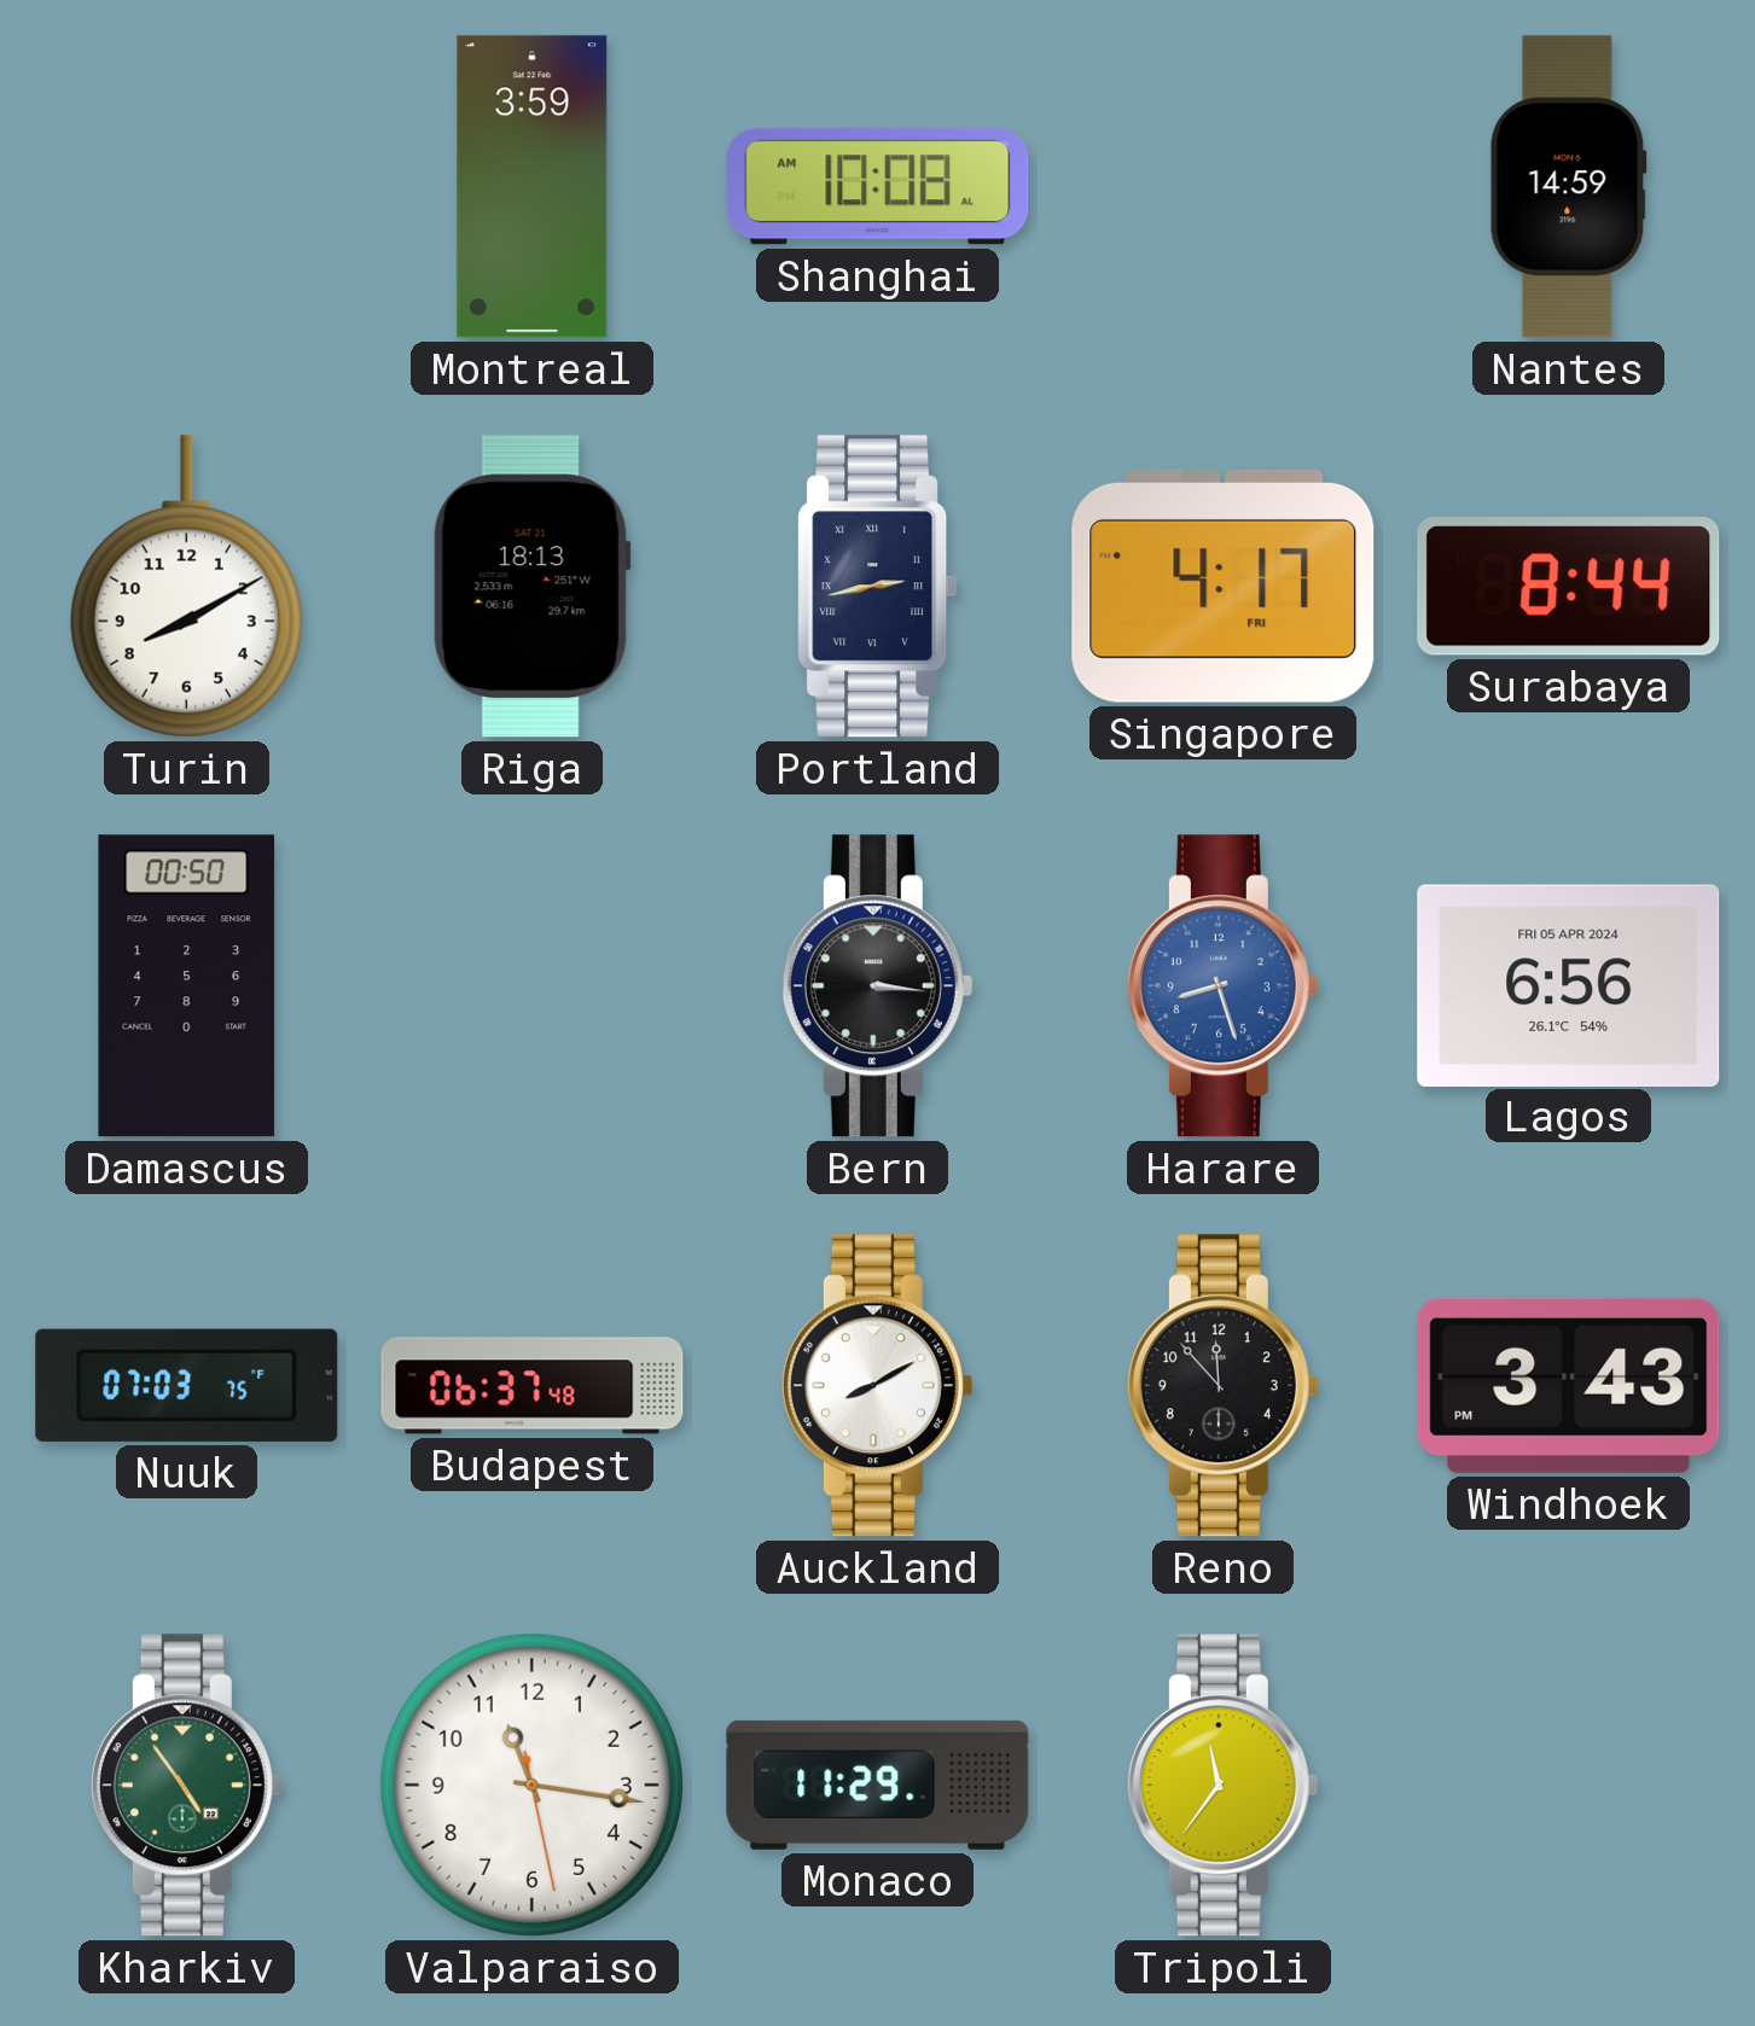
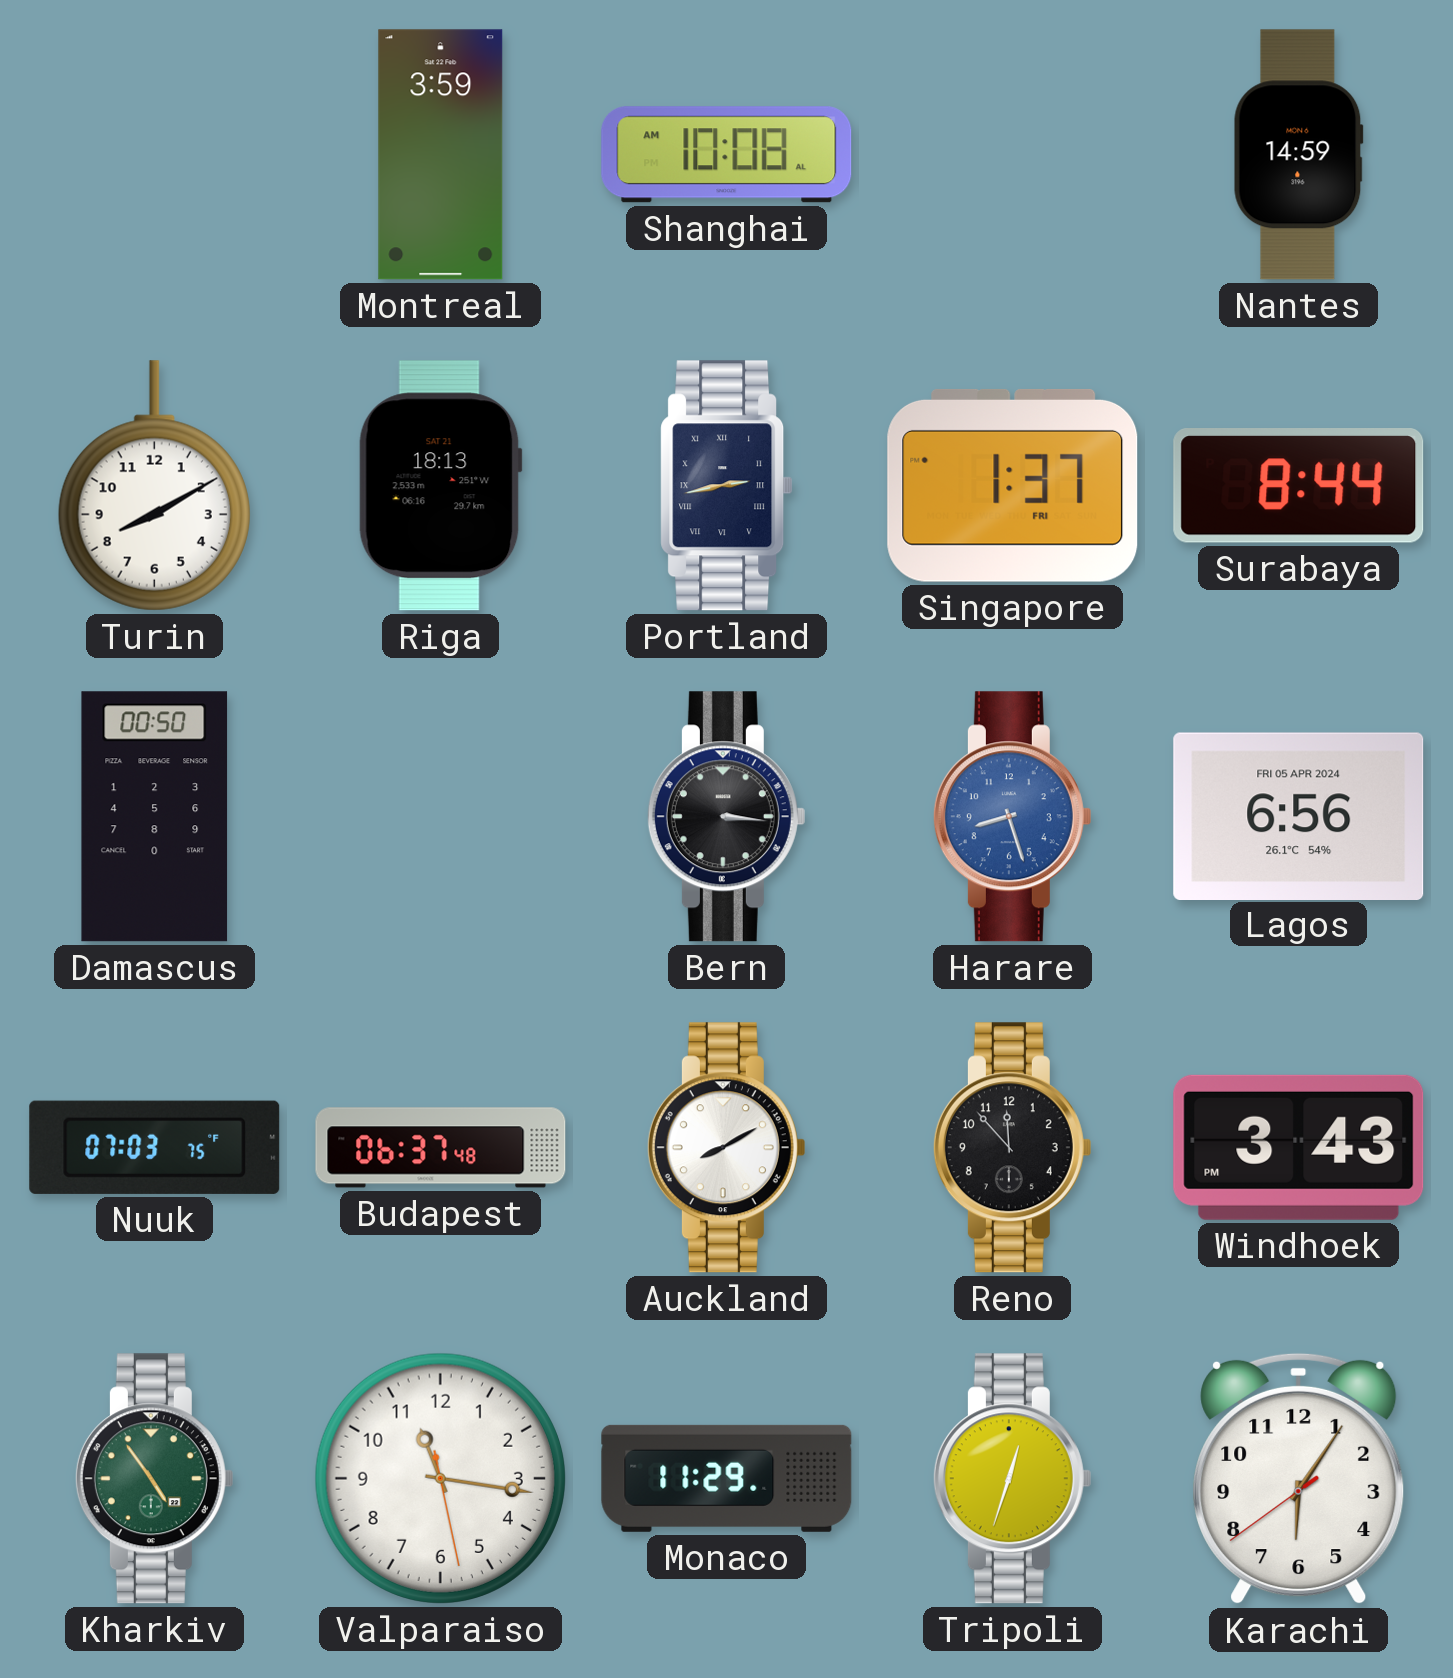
Singapore: 4:17 -> 1:37
Tripoli: 11:36 -> 12:33
Karachi: none -> 6:05
